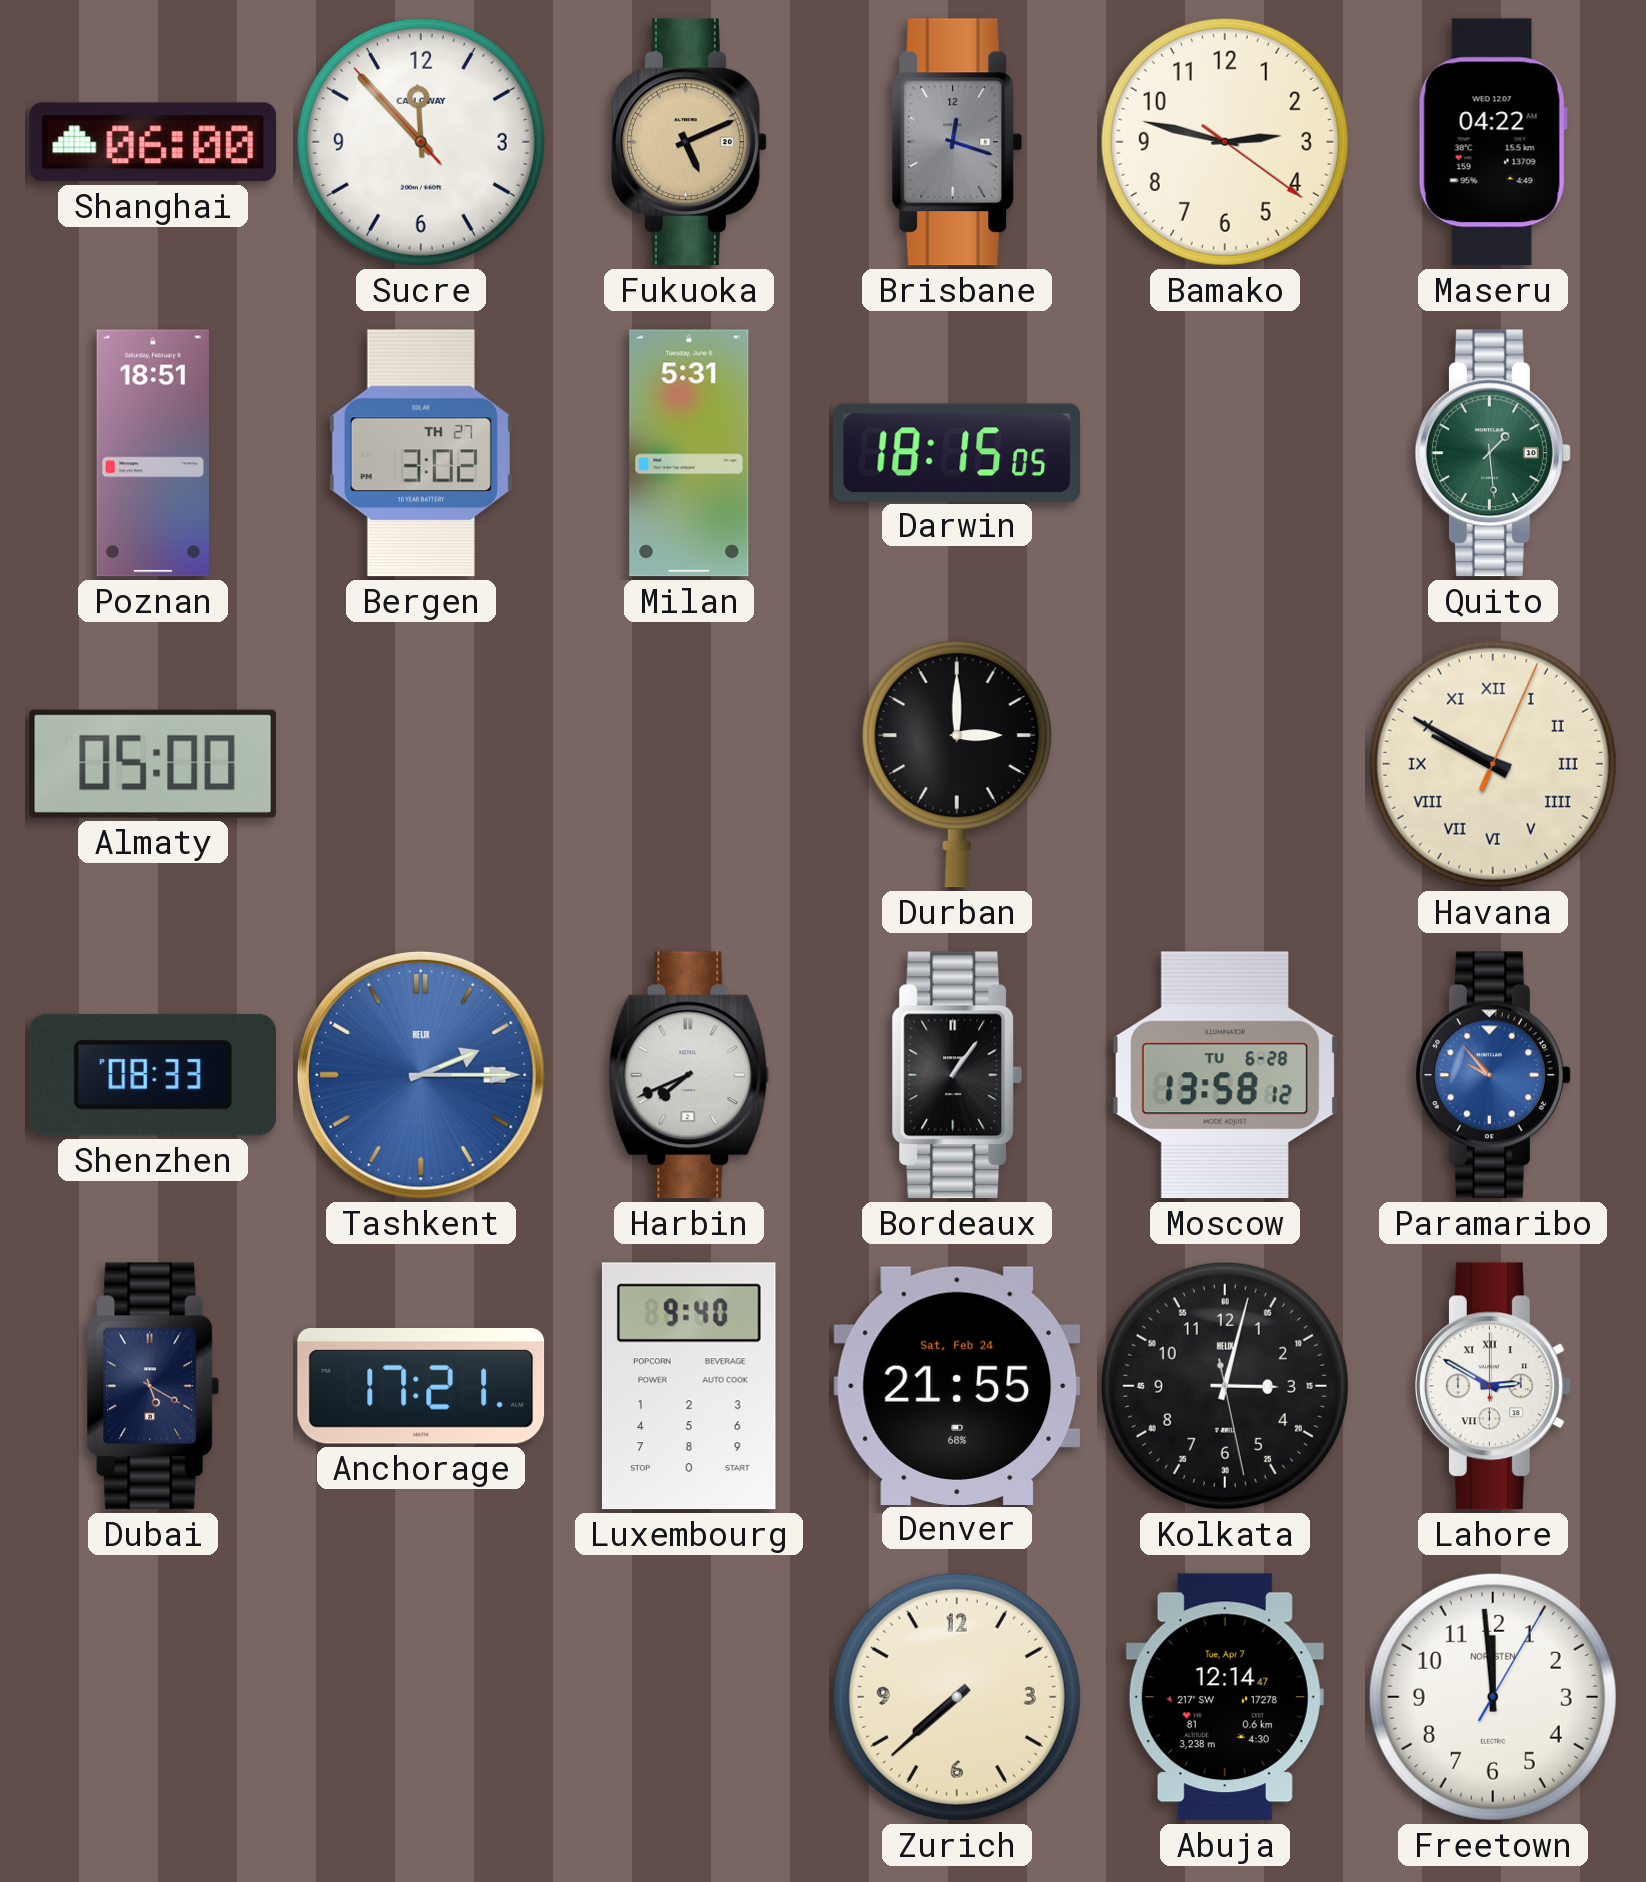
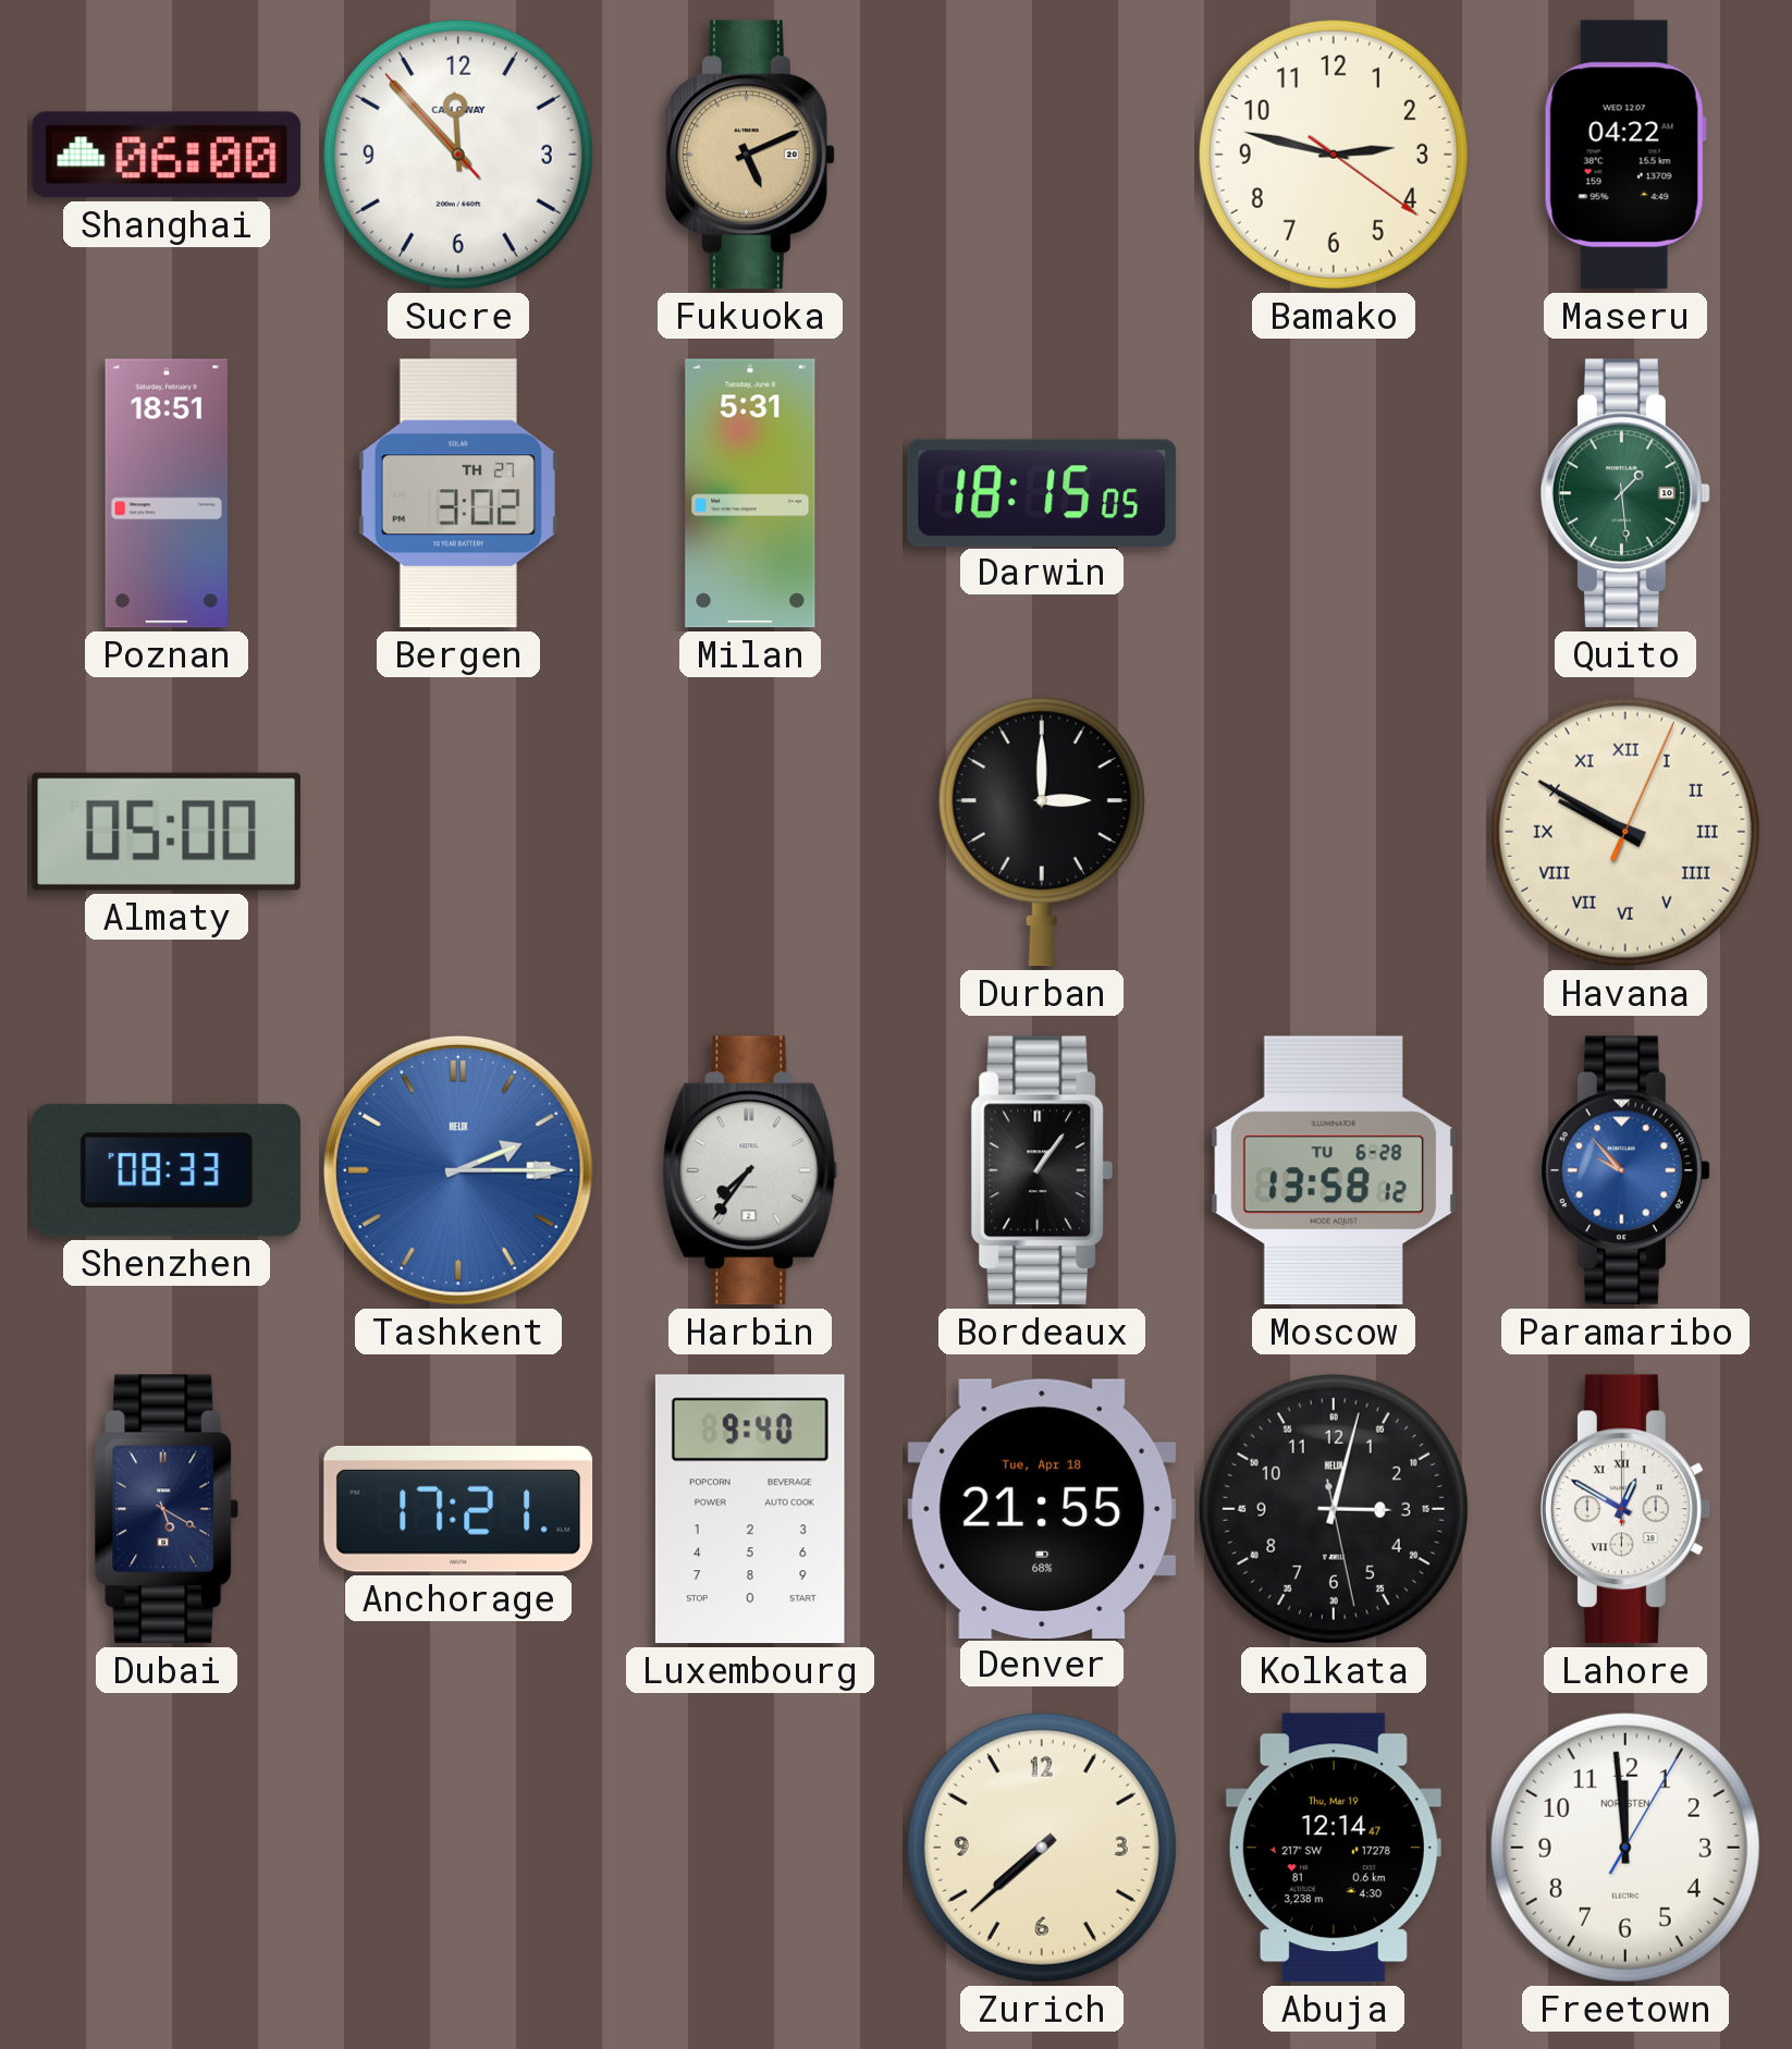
Brisbane: 12:18 -> none
Harbin: 7:41 -> 7:36
Denver date: Sat, Feb 24 -> Tue, Apr 18
Lahore: 2:50 -> 12:50
Abuja date: Tue, Apr 7 -> Thu, Mar 19
